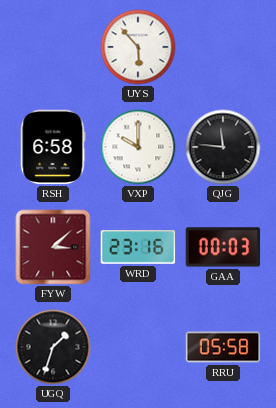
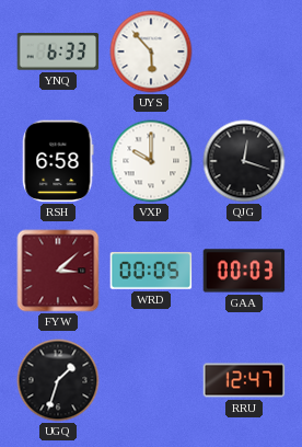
YNQ: none -> 6:33
QJG: 11:46 -> 12:18
WRD: 23:16 -> 00:05
RRU: 05:58 -> 12:47
